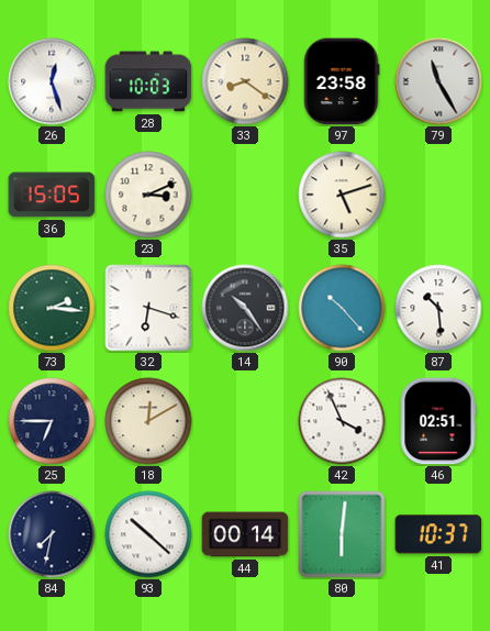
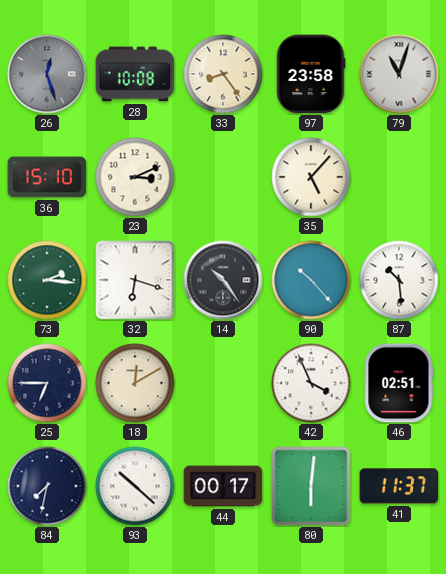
26 dial: white -> grey
28: 10:03 -> 10:08
33: 8:21 -> 8:24
79: 11:25 -> 11:03
36: 15:05 -> 15:10
35: 5:12 -> 5:07
44: 00:14 -> 00:17
41: 10:37 -> 11:37
